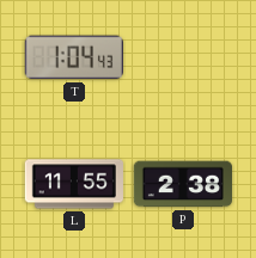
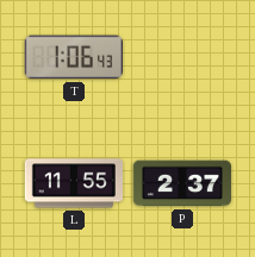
T: 1:04 -> 1:06
P: 2:38 -> 2:37
